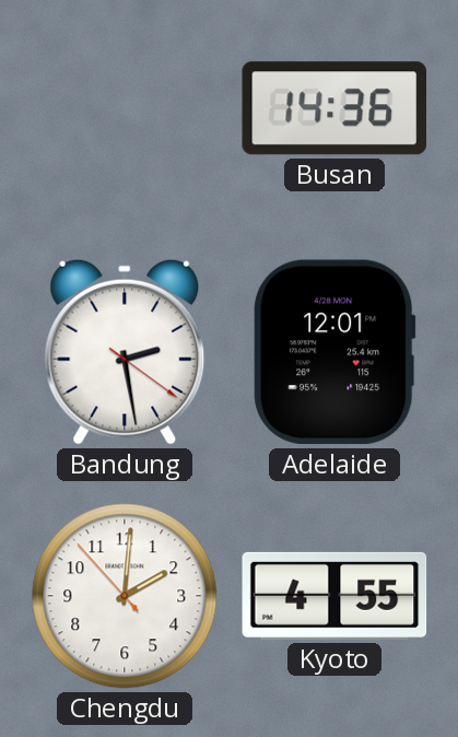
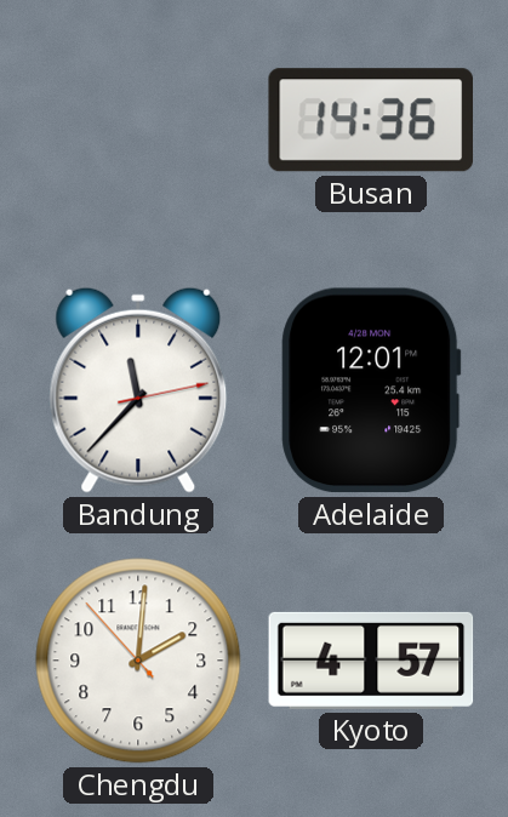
Bandung: 2:28 -> 11:37
Kyoto: 4:55 -> 4:57
